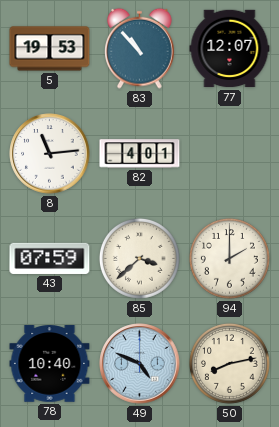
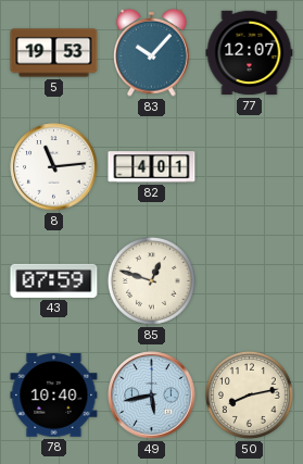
83: 10:53 -> 10:07
85: 3:38 -> 12:48
94: 2:00 -> none
49: 4:49 -> 5:43
